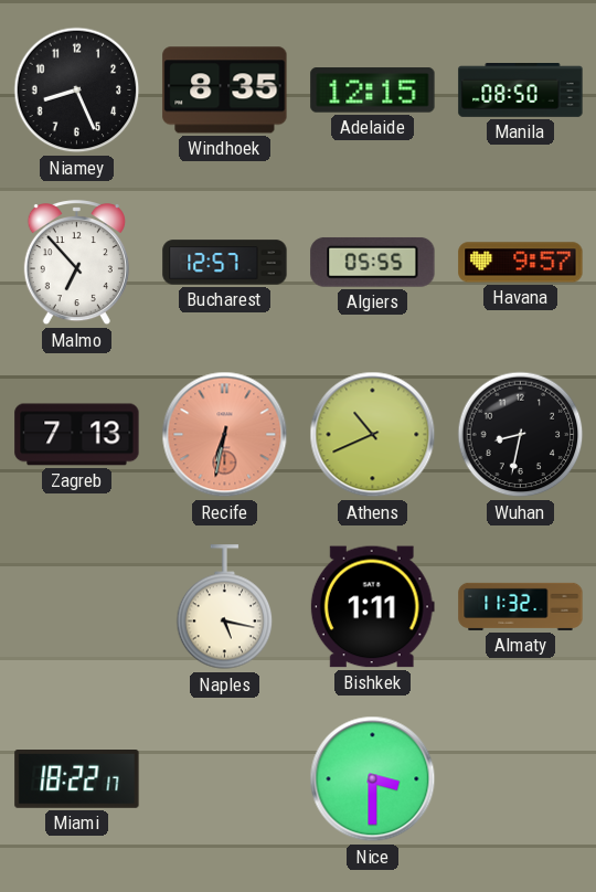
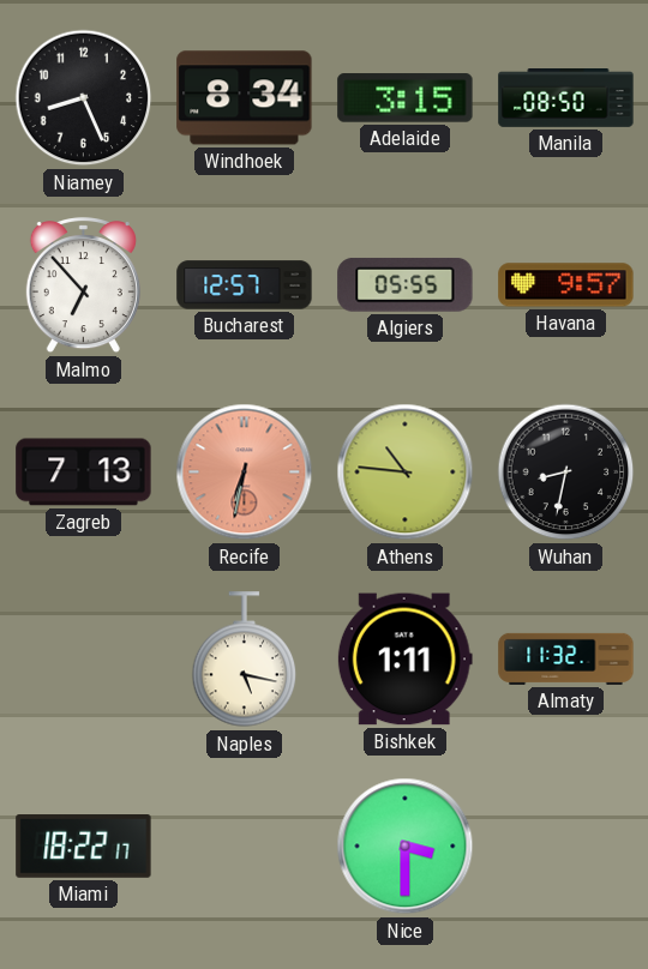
Windhoek: 8:35 -> 8:34
Adelaide: 12:15 -> 3:15
Athens: 10:41 -> 10:46
